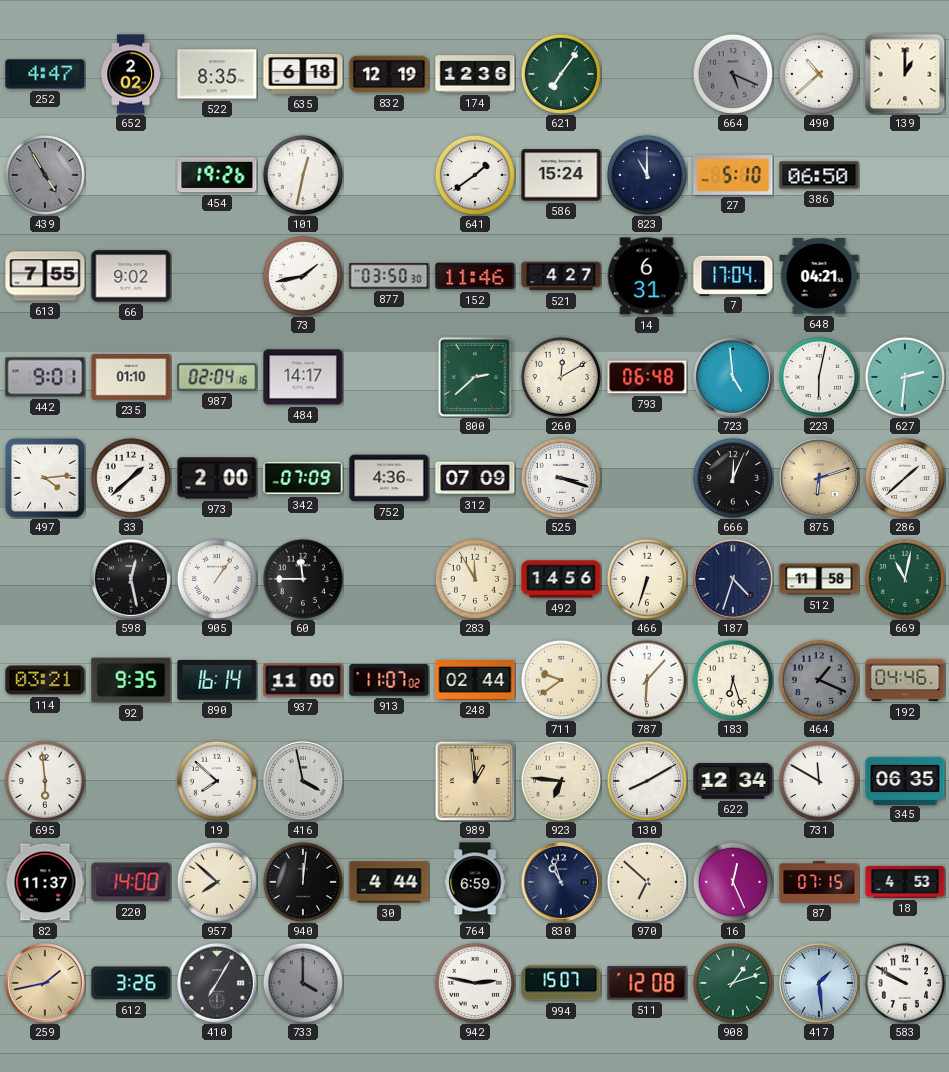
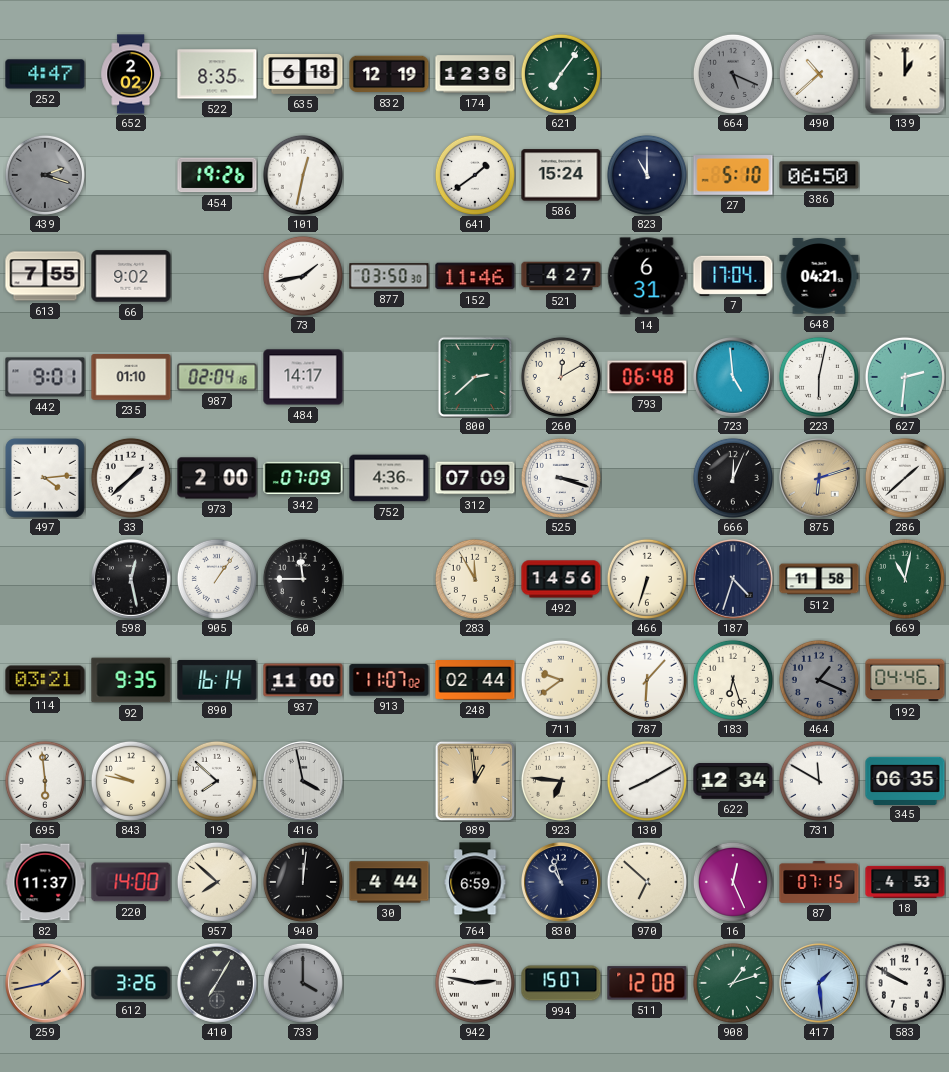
439: 4:55 -> 2:18
843: none -> 9:47
